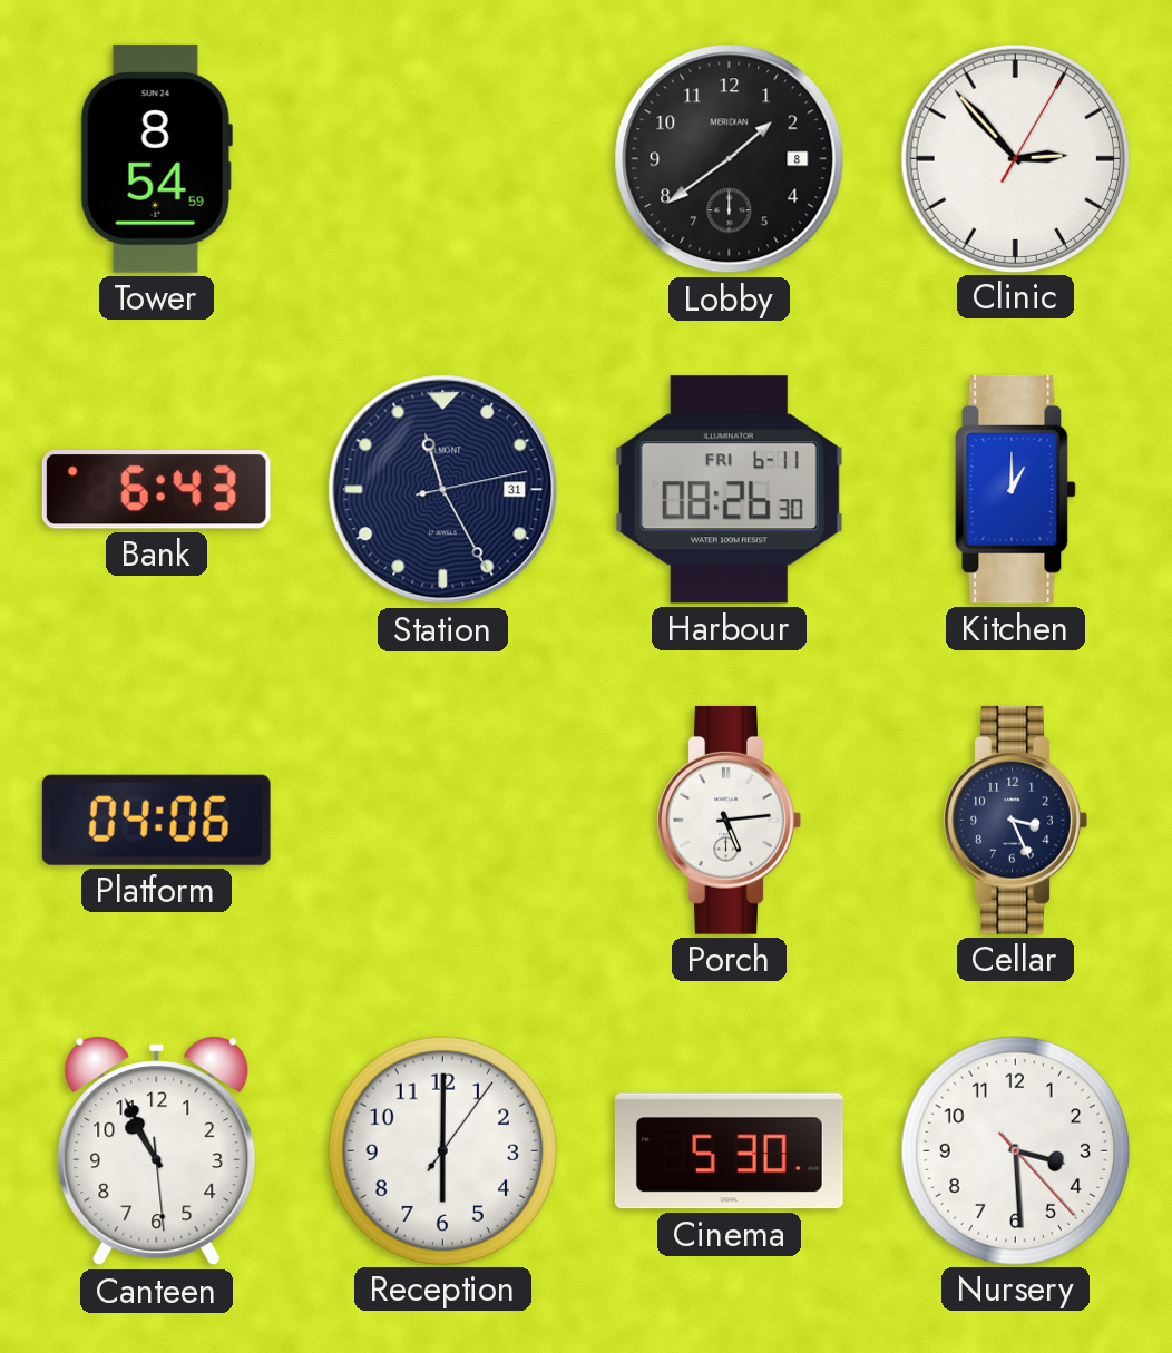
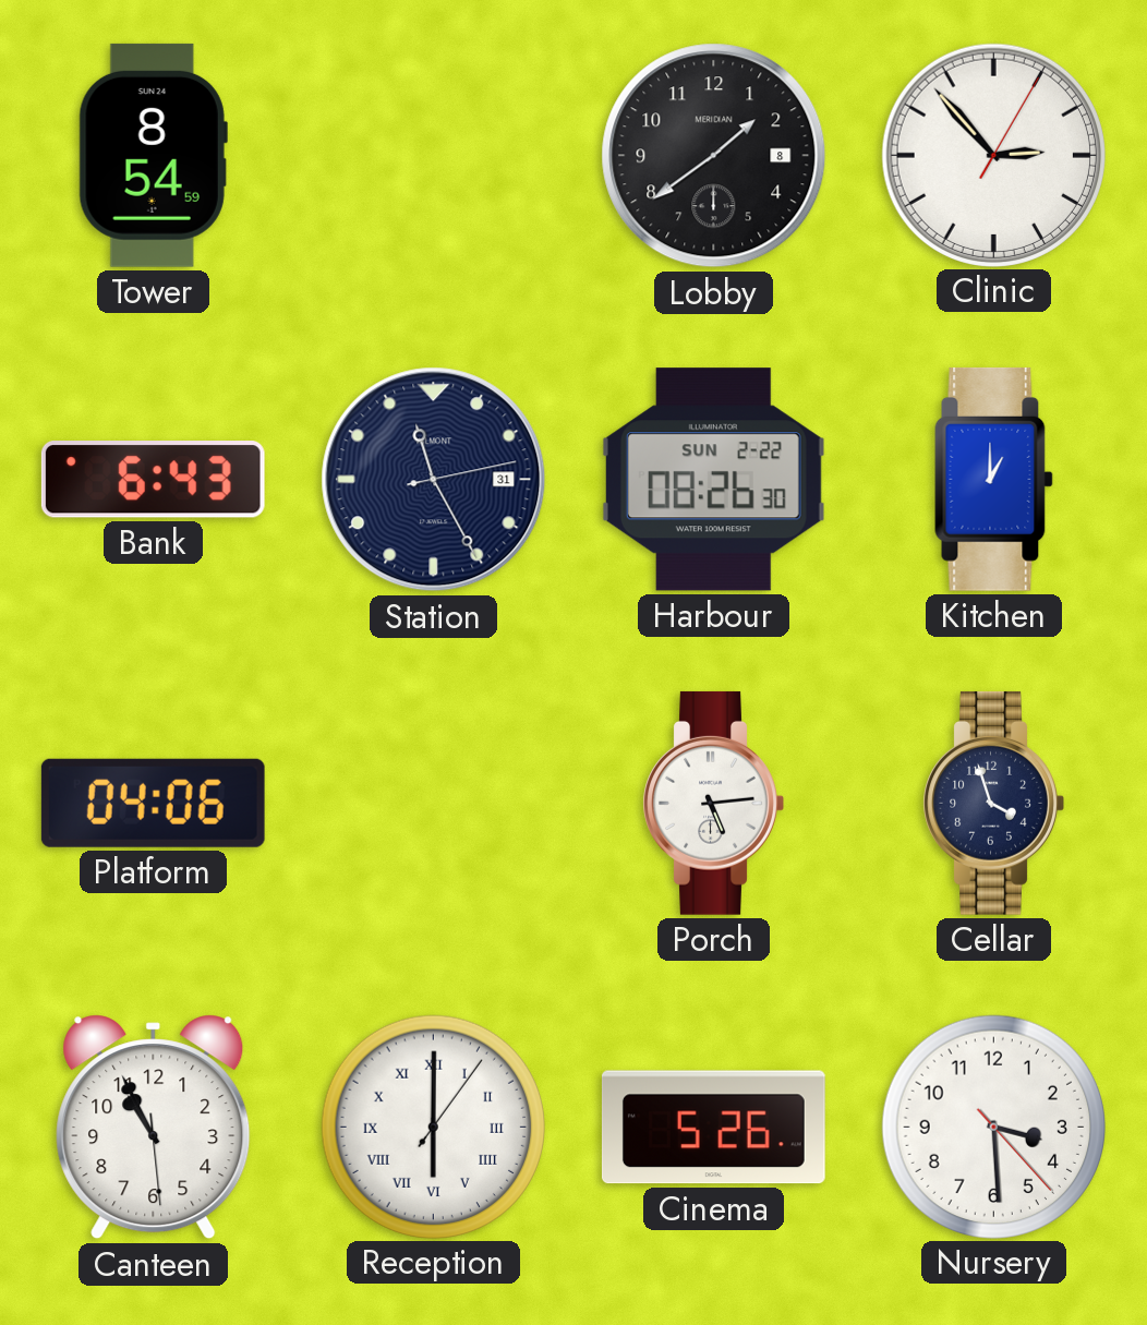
Harbour date: FRI 6-11 -> SUN 2-22
Cellar: 3:26 -> 3:57
Reception numerals: Arabic -> Roman
Cinema: 5:30 -> 5:26
